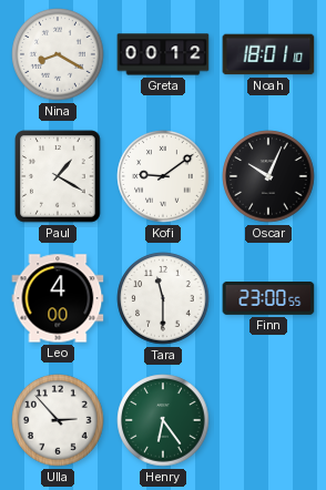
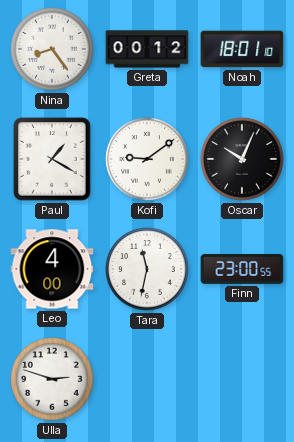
Nina: 8:20 -> 8:24
Tara: 11:30 -> 11:32
Ulla: 2:53 -> 2:48
Henry: 6:24 -> none
